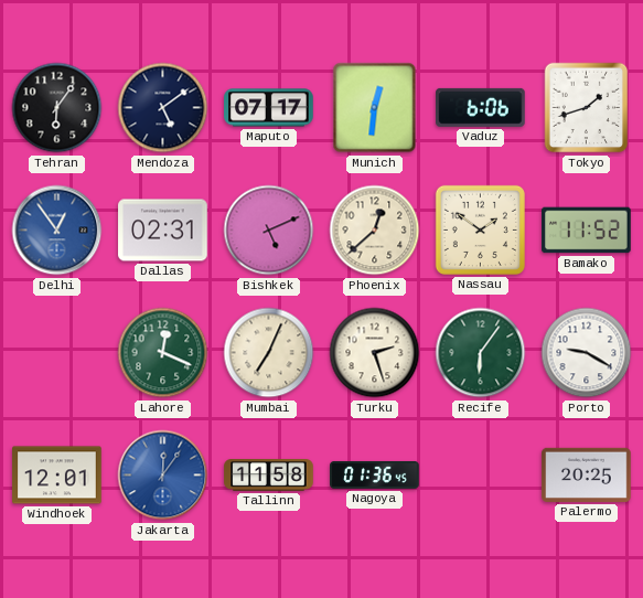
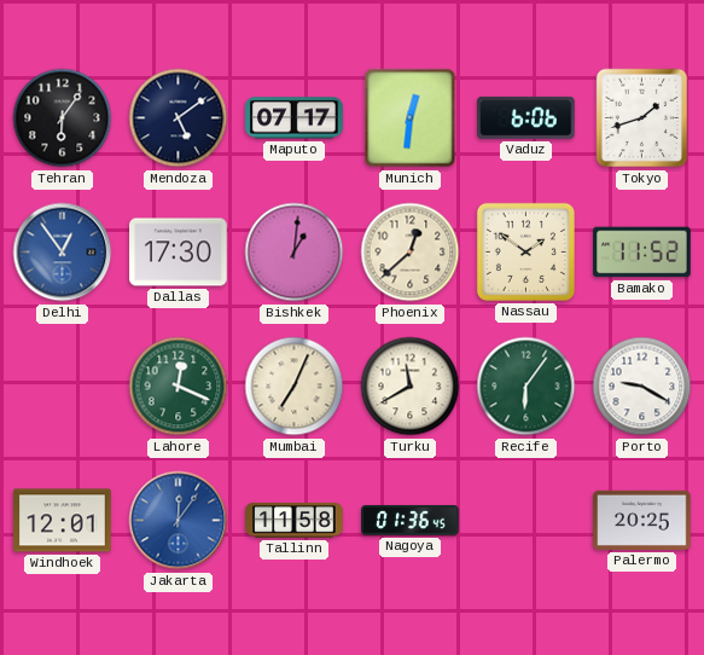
Dallas: 02:31 -> 17:30
Bishkek: 5:11 -> 1:01
Turku: 2:27 -> 11:40
